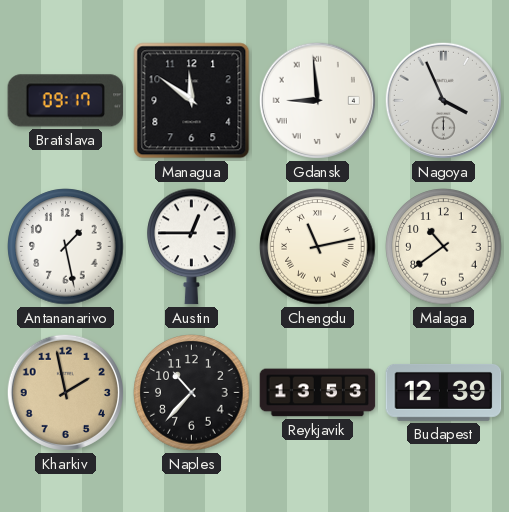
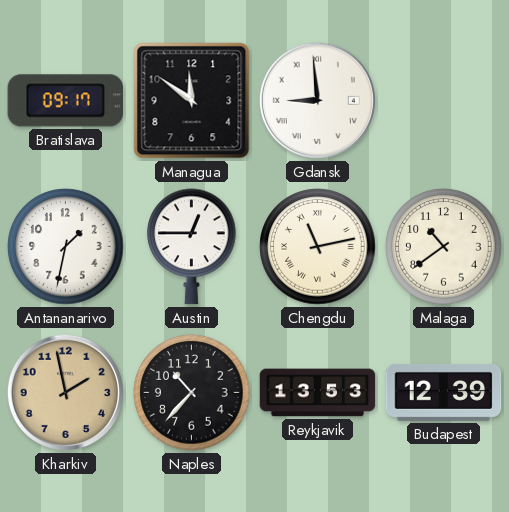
Nagoya: 3:56 -> none
Antananarivo: 1:28 -> 1:32
